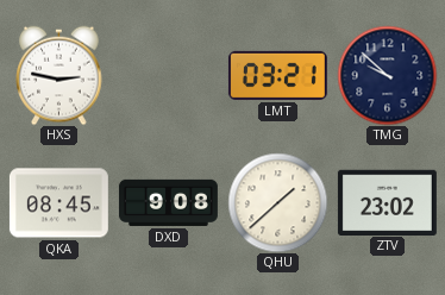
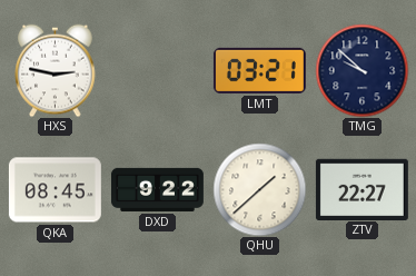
DXD: 9:08 -> 9:22
ZTV: 23:02 -> 22:27
